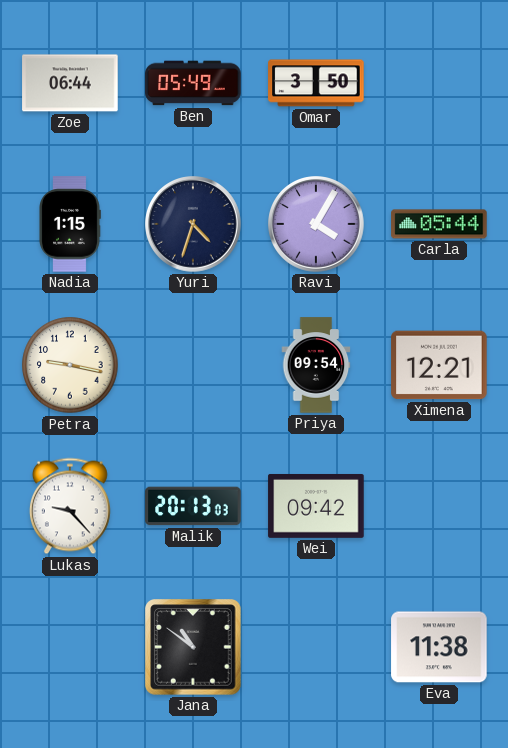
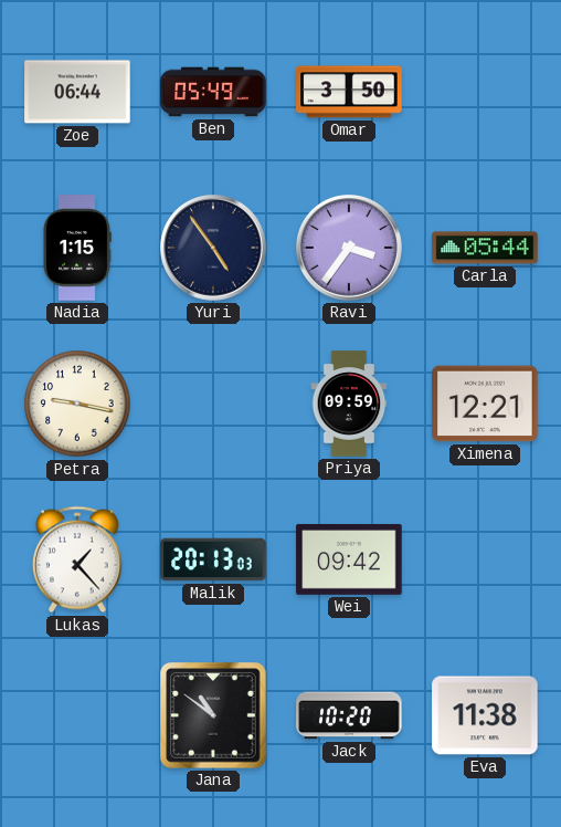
Yuri: 4:33 -> 4:54
Ravi: 4:05 -> 3:36
Priya: 09:54 -> 09:59
Lukas: 9:23 -> 1:23
Jack: none -> 10:20
